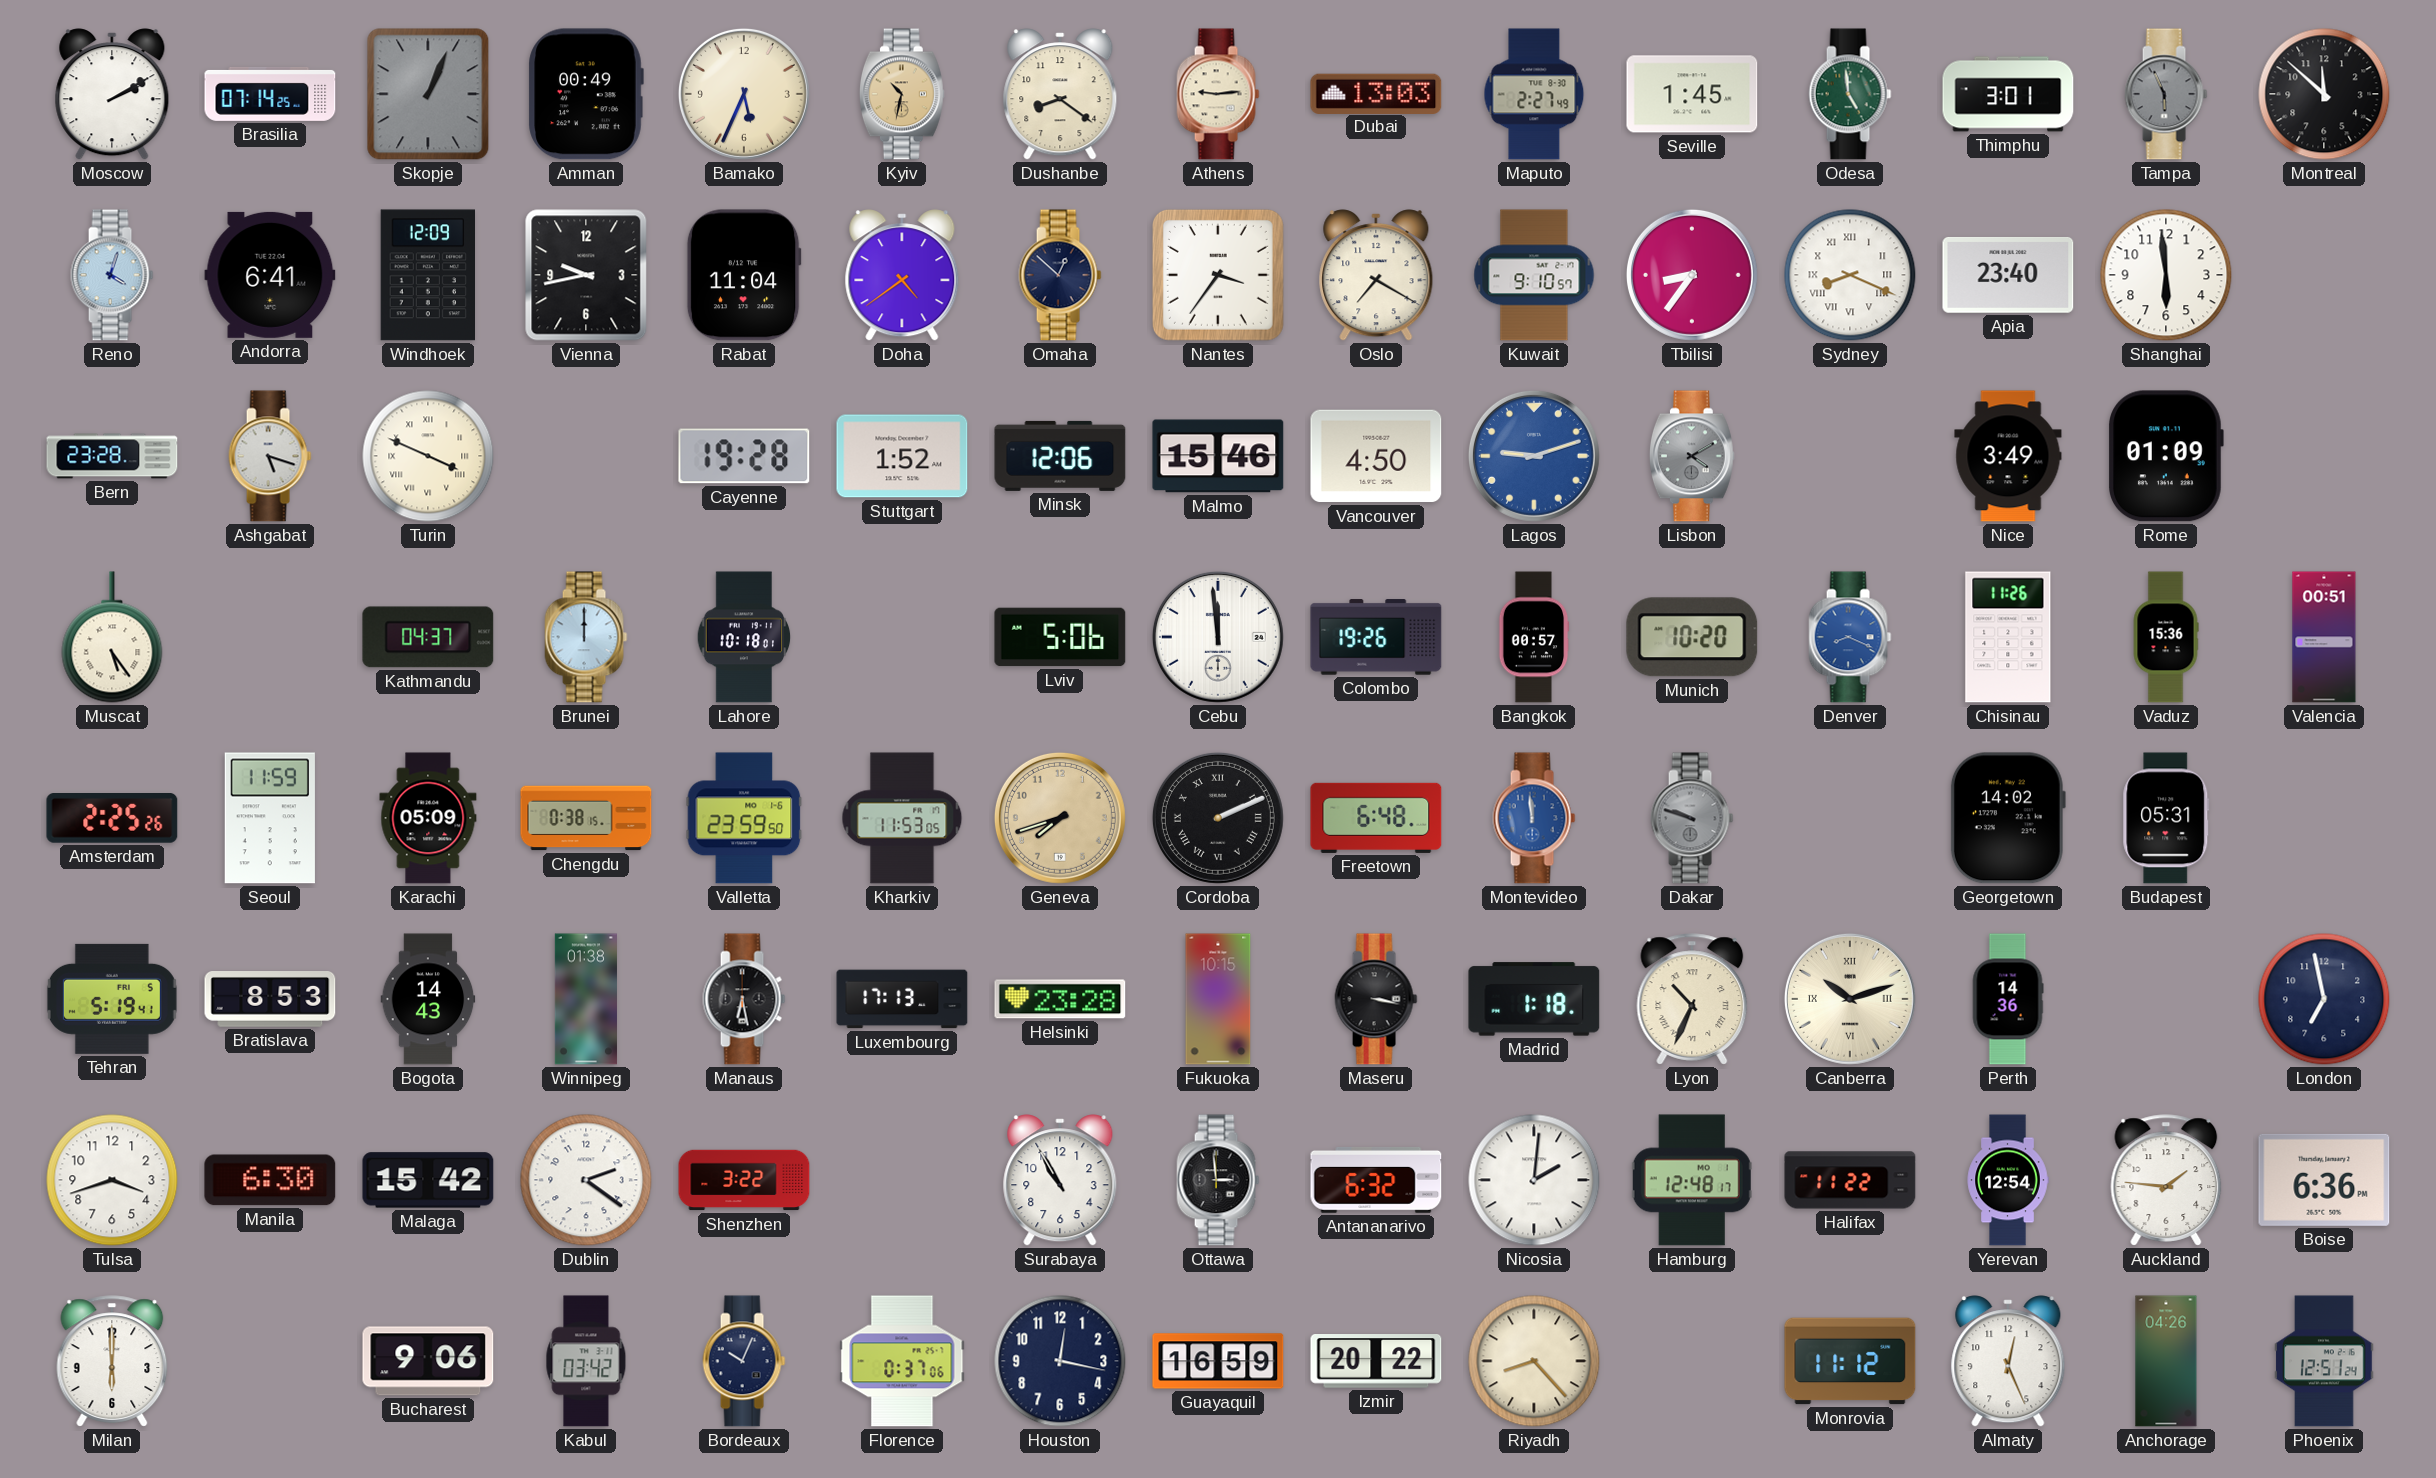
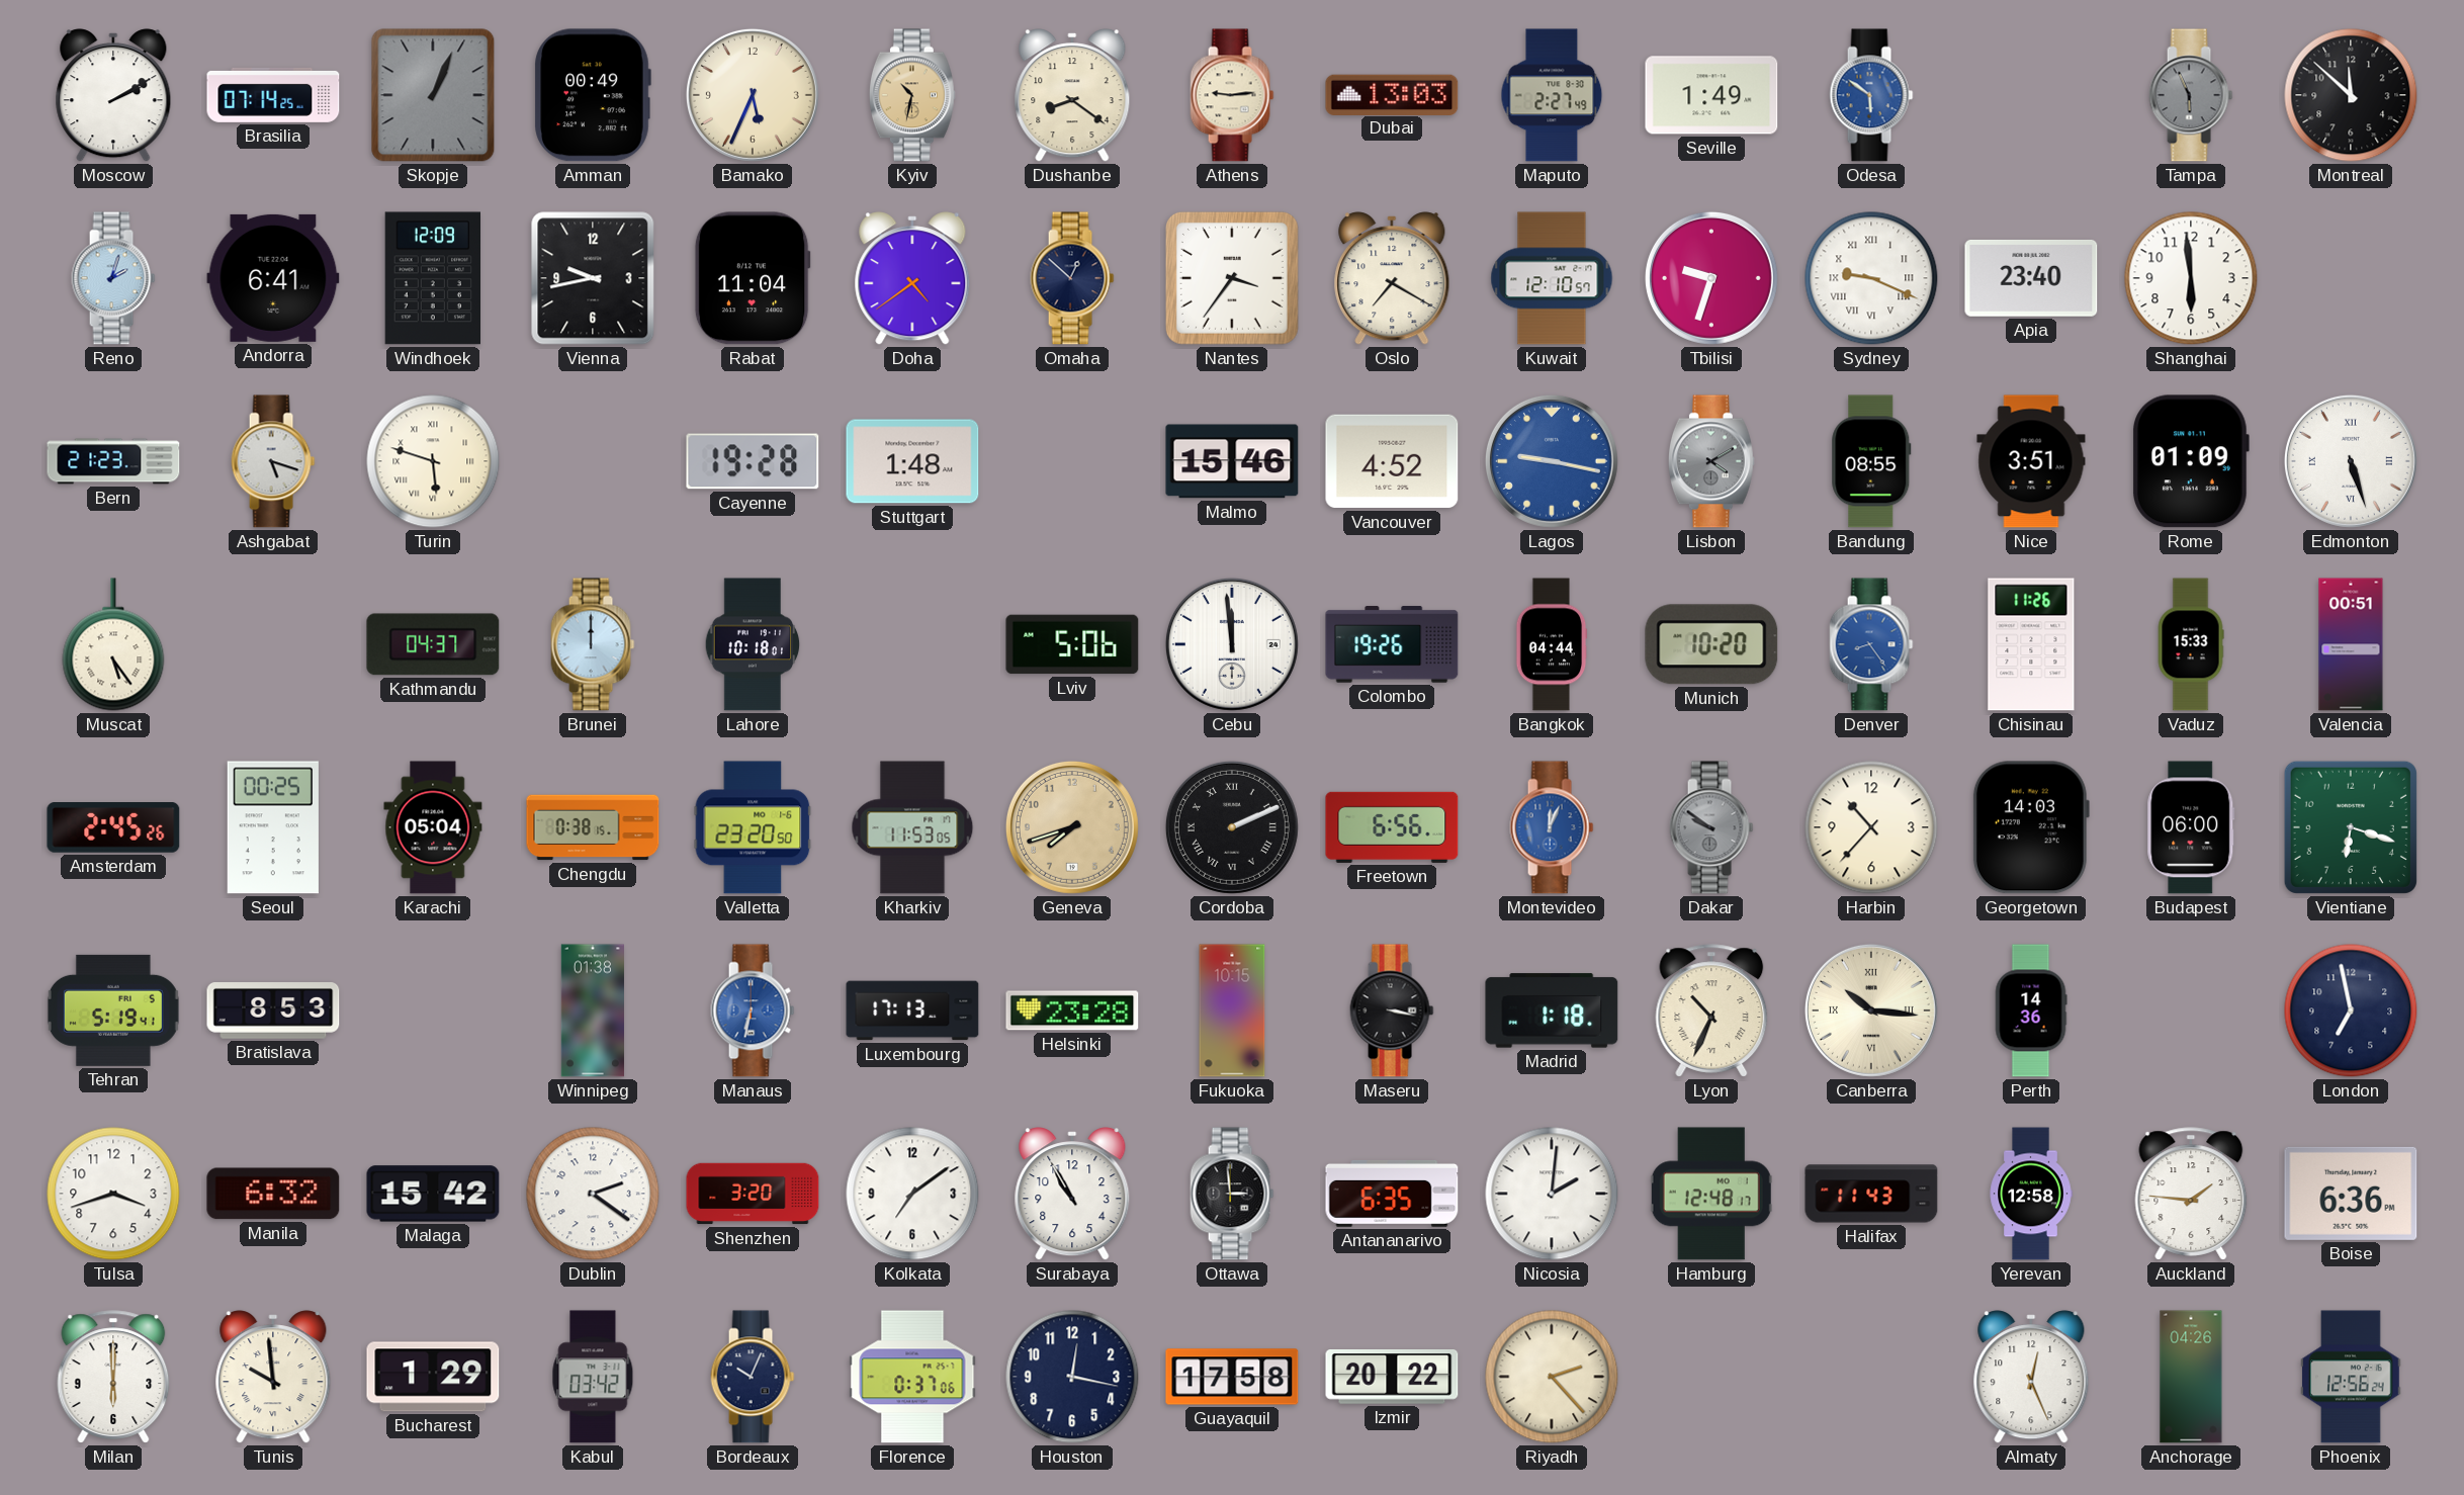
Seville: 1:45 -> 1:49
Odesa: 4:59 -> 5:51
Odesa dial: green -> blue
Thimphu: 3:01 -> none
Reno: 4:03 -> 2:03
Kuwait: 9:10 -> 12:10
Tbilisi: 8:36 -> 9:33
Sydney: 8:19 -> 9:19
Bern: 23:28 -> 21:23
Turin: 3:49 -> 5:48
Stuttgart: 1:52 -> 1:48
Minsk: 12:06 -> none
Vancouver: 4:50 -> 4:52
Lagos: 9:12 -> 9:17
Bandung: none -> 08:55
Nice: 3:49 -> 3:51
Edmonton: none -> 5:27
Bangkok: 00:57 -> 04:44
Denver: 8:19 -> 8:24
Vaduz: 15:36 -> 15:33
Amsterdam: 2:25 -> 2:45
Seoul: 11:59 -> 00:25
Karachi: 05:09 -> 05:04
Valletta: 23:59 -> 23:20
Freetown: 6:48 -> 6:56
Montevideo: 11:59 -> 12:04
Dakar: 9:48 -> 9:51
Harbin: none -> 10:37
Georgetown: 14:02 -> 14:03
Budapest: 05:31 -> 06:00
Vientiane: none -> 6:18
Bogota: 14:43 -> none
Manaus: 6:28 -> 6:32
Manaus dial: black -> blue
Canberra: 10:12 -> 10:16
Manila: 6:30 -> 6:32
Shenzhen: 3:22 -> 3:20
Kolkata: none -> 7:09
Antananarivo: 6:32 -> 6:35
Halifax: 11:22 -> 11:43
Yerevan: 12:54 -> 12:58
Tunis: none -> 9:59
Bucharest: 9:06 -> 1:29
Guayaquil: 16:59 -> 17:58
Riyadh: 8:23 -> 2:23
Monrovia: 11:12 -> none
Phoenix: 12:51 -> 12:56
